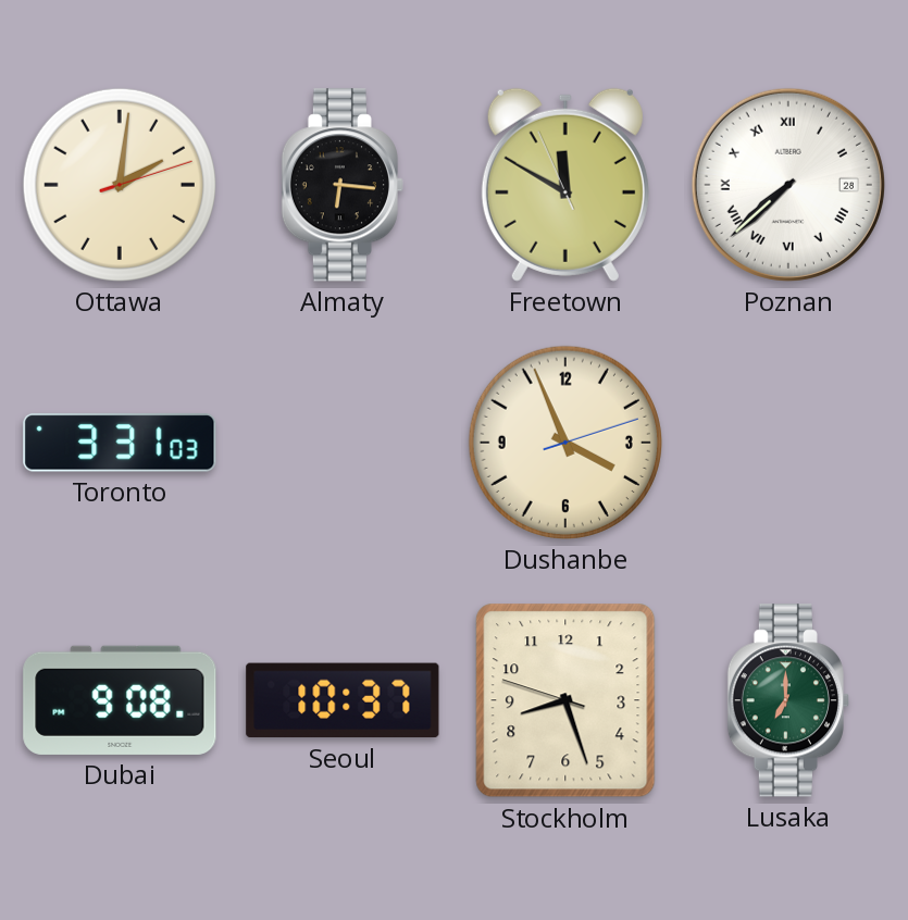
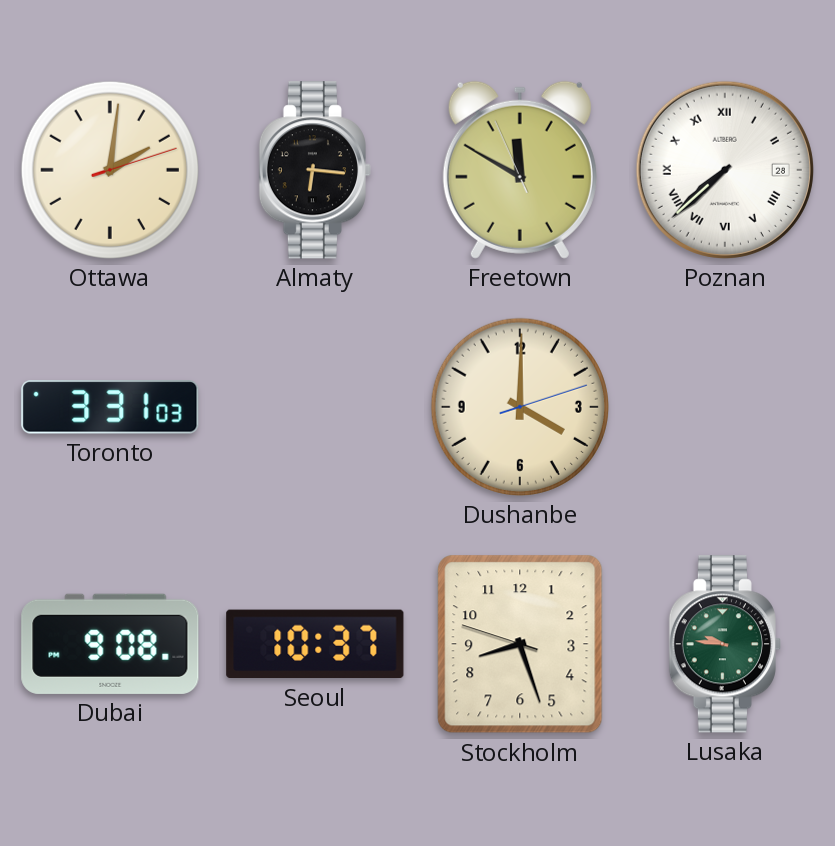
Dushanbe: 3:56 -> 4:00
Lusaka: 7:00 -> 9:46
